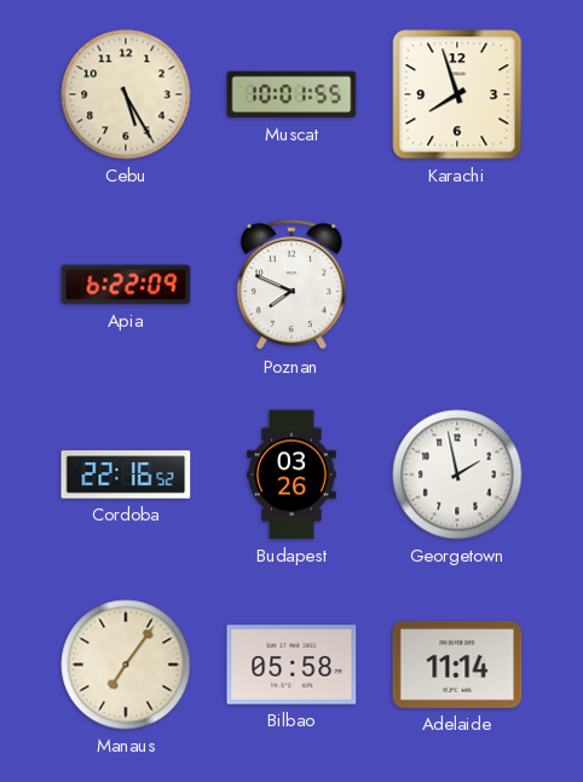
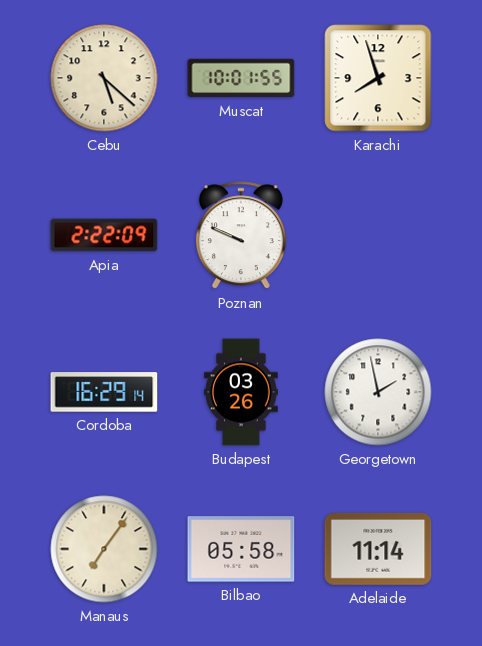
Cebu: 5:25 -> 5:22
Apia: 6:22 -> 2:22
Poznan: 7:49 -> 9:49
Cordoba: 22:16 -> 16:29
